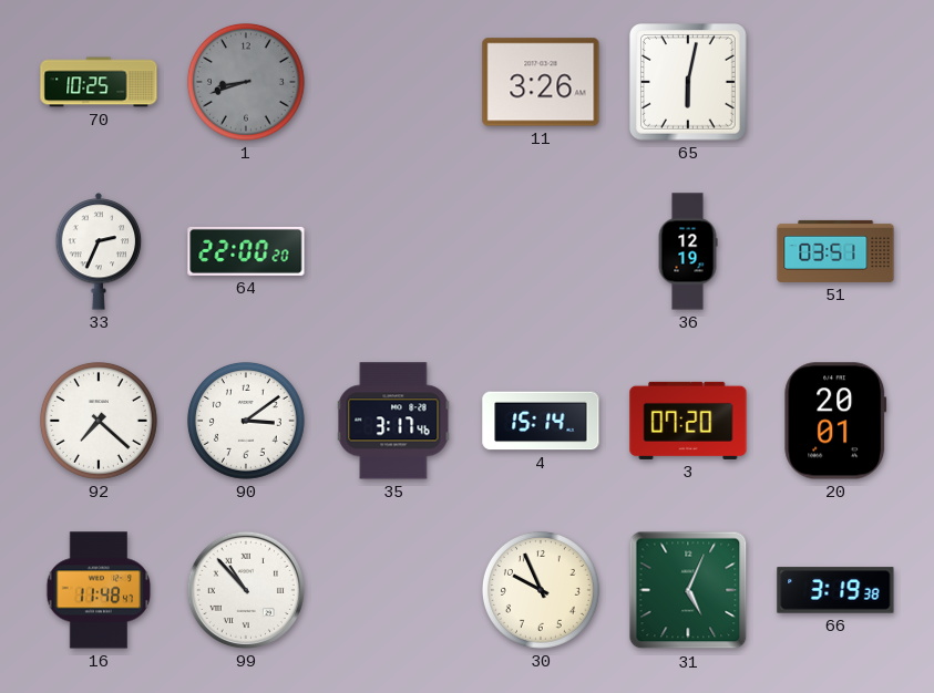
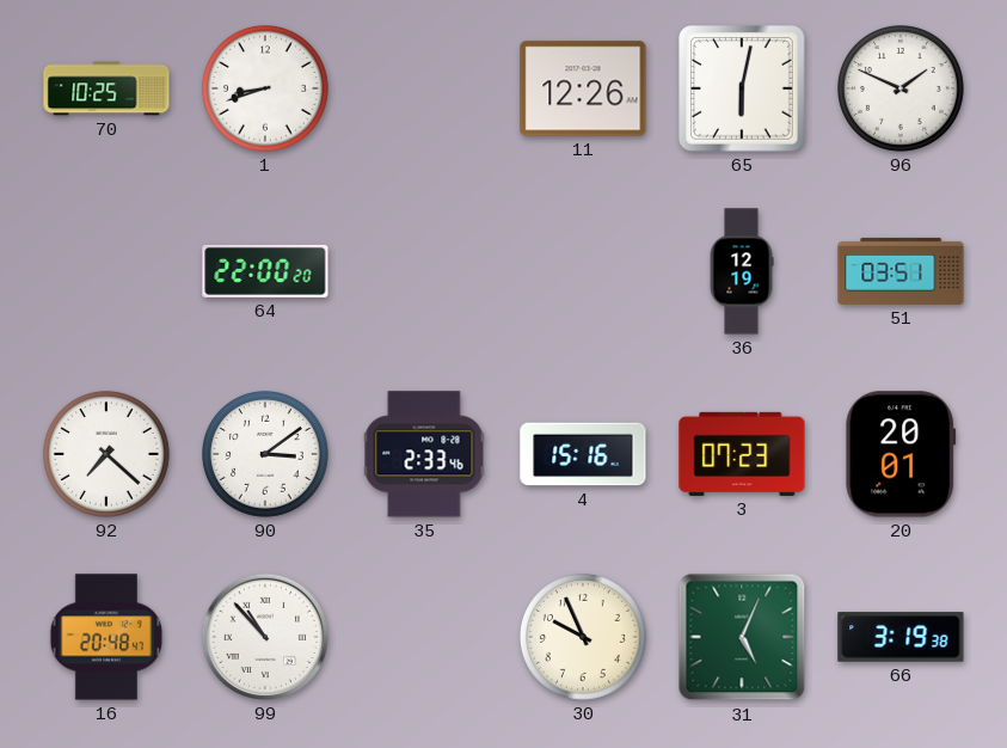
1 dial: grey -> white
11: 3:26 -> 12:26
96: none -> 1:49
33: 2:34 -> none
35: 3:17 -> 2:33
4: 15:14 -> 15:16
3: 07:20 -> 07:23
16: 11:48 -> 20:48
